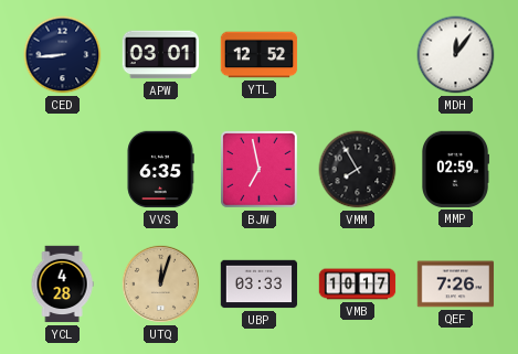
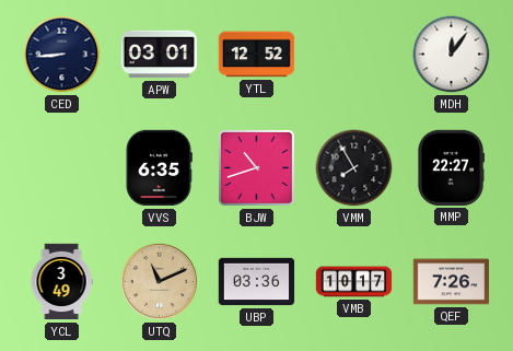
BJW: 6:58 -> 10:42
MMP: 02:59 -> 22:27
YCL: 4:28 -> 3:49
UTQ: 12:03 -> 11:11
UBP: 03:33 -> 03:36
